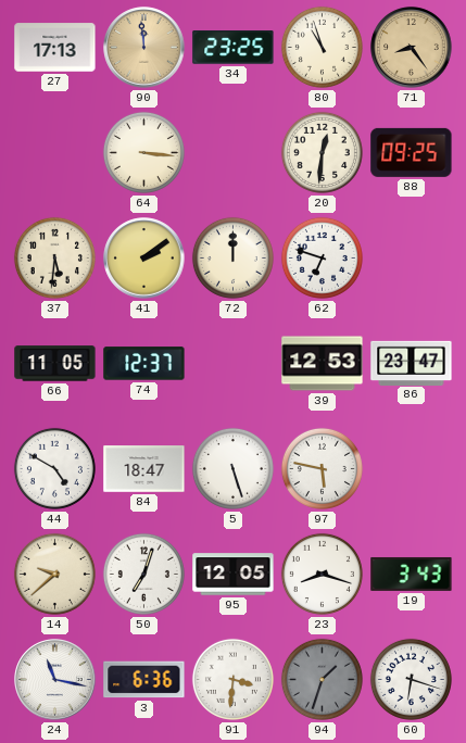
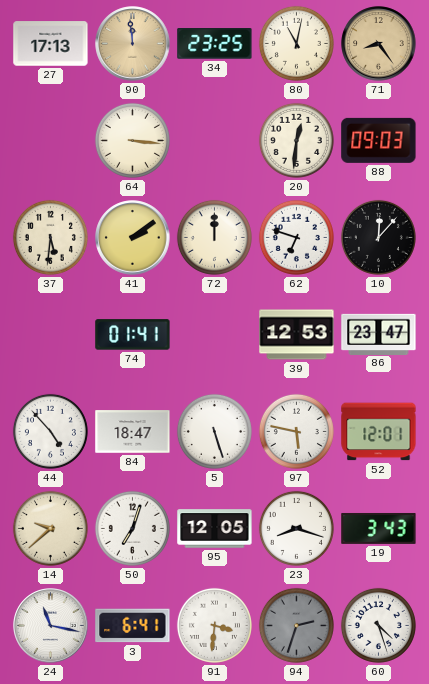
80: 10:57 -> 11:02
88: 09:25 -> 09:03
10: none -> 12:07
66: 11:05 -> none
74: 12:37 -> 01:41
44: 4:50 -> 4:53
52: none -> 12:01
3: 6:36 -> 6:41
94: 1:33 -> 2:33
60: 6:18 -> 4:27
